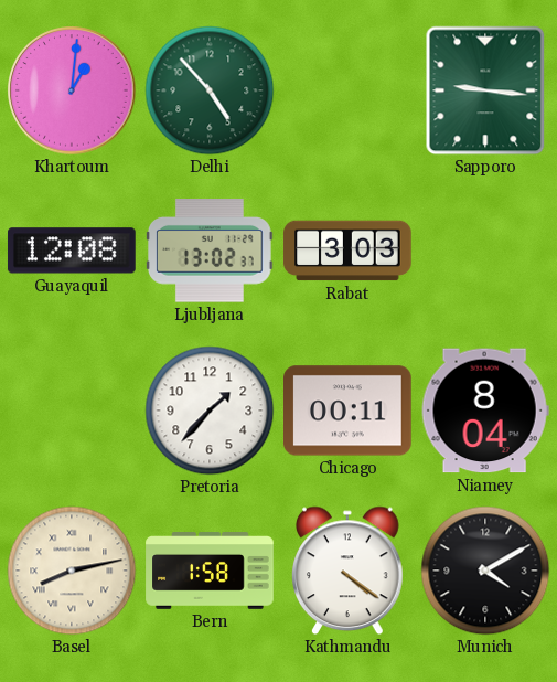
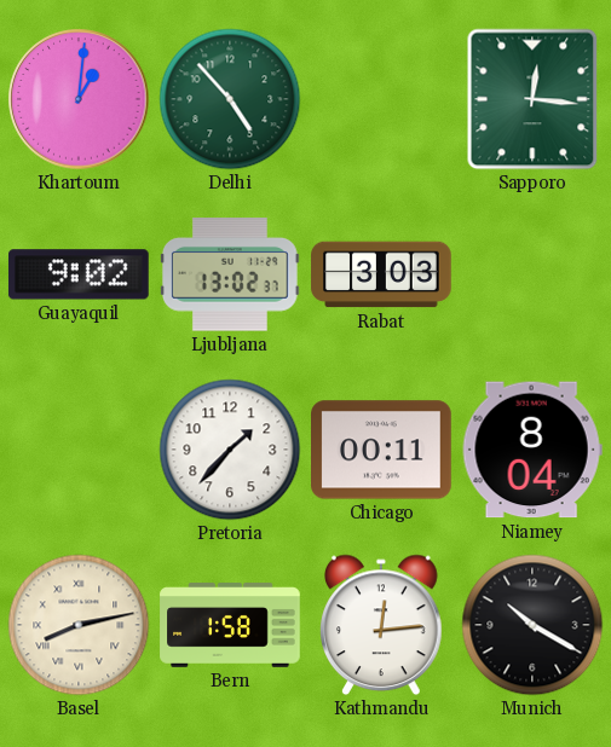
Sapporo: 9:16 -> 12:16
Guayaquil: 12:08 -> 9:02
Kathmandu: 4:21 -> 12:14
Munich: 4:10 -> 10:20
